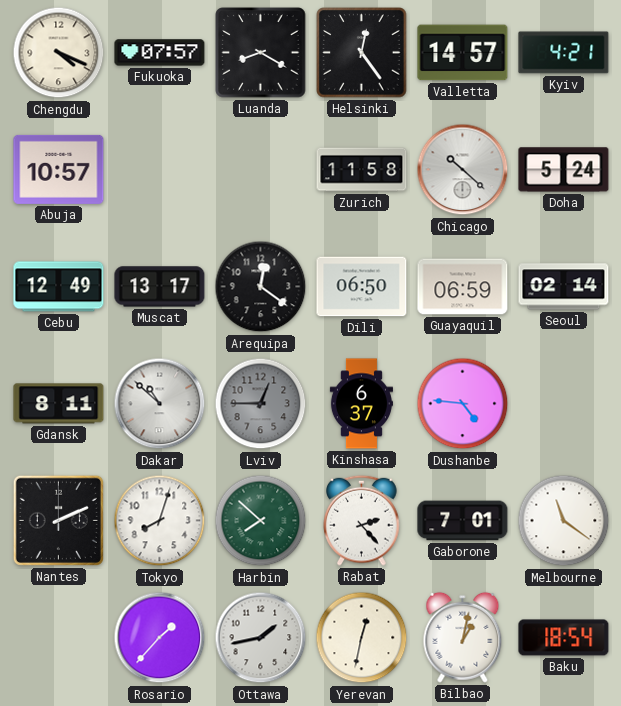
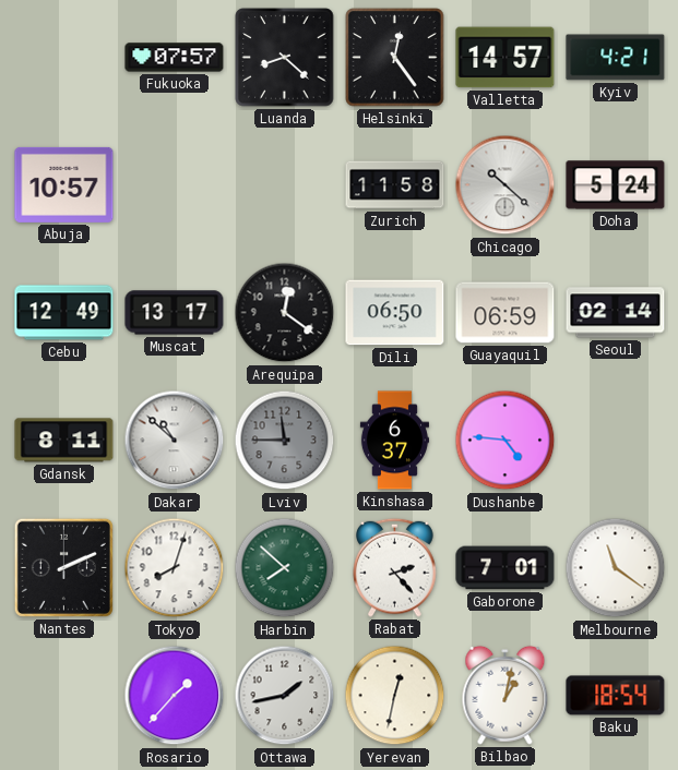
Chengdu: 4:19 -> none
Luanda: 8:20 -> 8:22
Lviv: 12:45 -> 11:45
